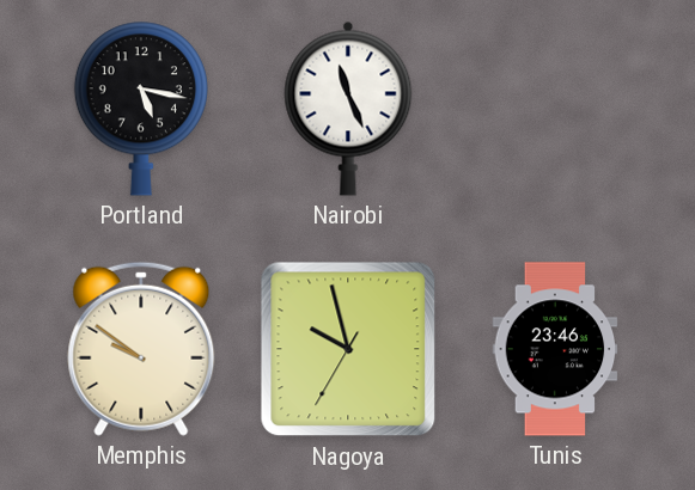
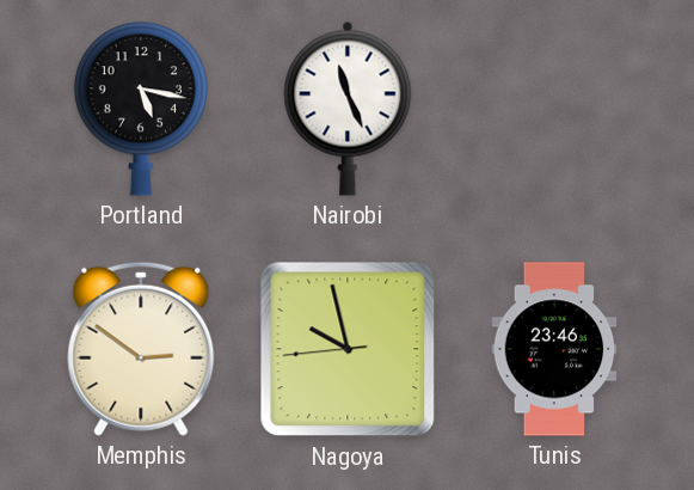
Memphis: 9:51 -> 2:51
Nagoya: 9:57:35 -> 9:57:44
